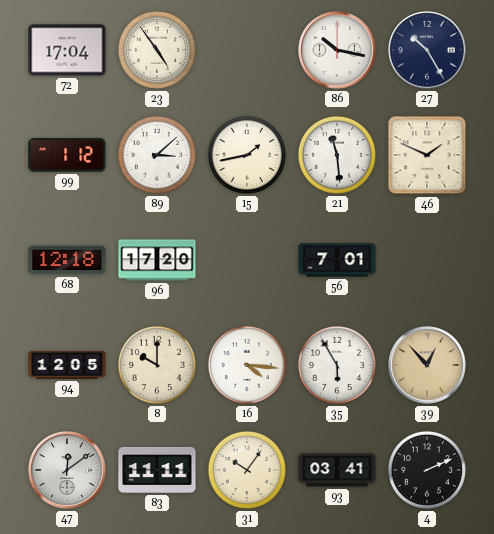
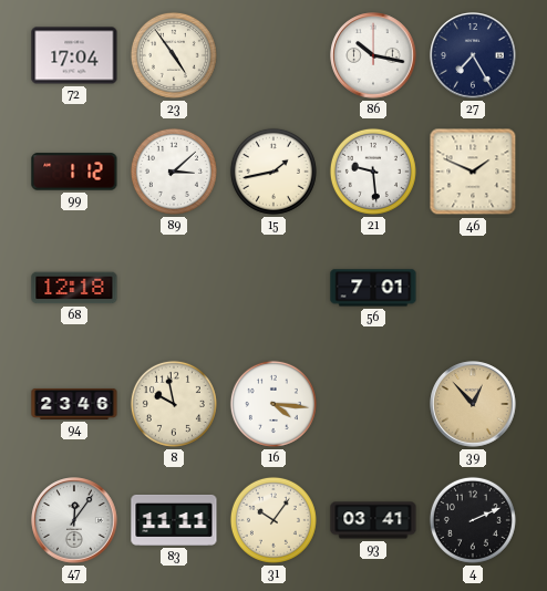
27: 10:25 -> 7:25
21: 11:29 -> 9:29
96: 17:20 -> none
94: 12:05 -> 23:46
8: 10:00 -> 9:58
35: 5:55 -> none
47: 12:09 -> 12:06
